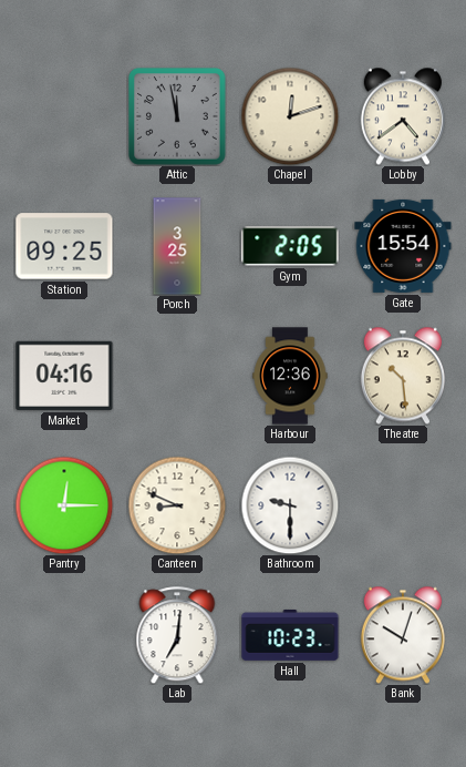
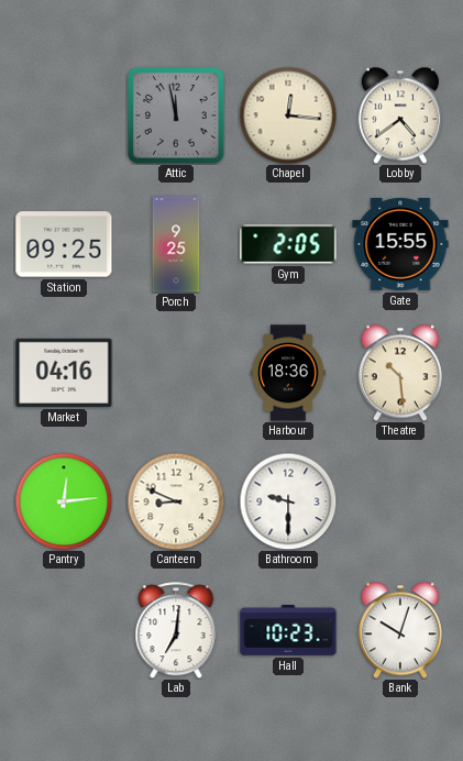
Chapel: 12:12 -> 12:16
Porch: 3:25 -> 9:25
Gate: 15:54 -> 15:55
Harbour: 12:36 -> 18:36
Pantry: 12:15 -> 12:14
